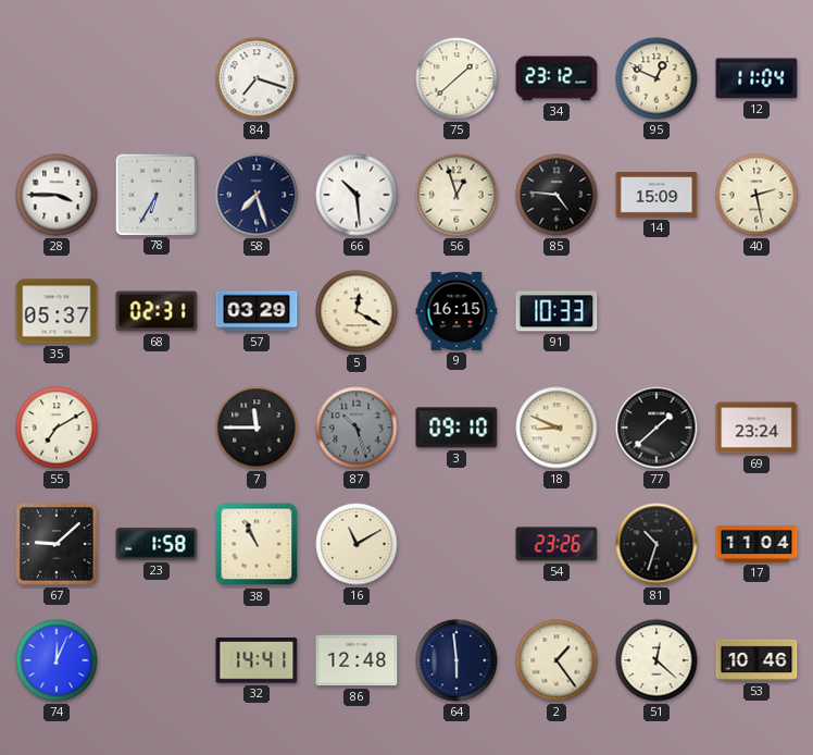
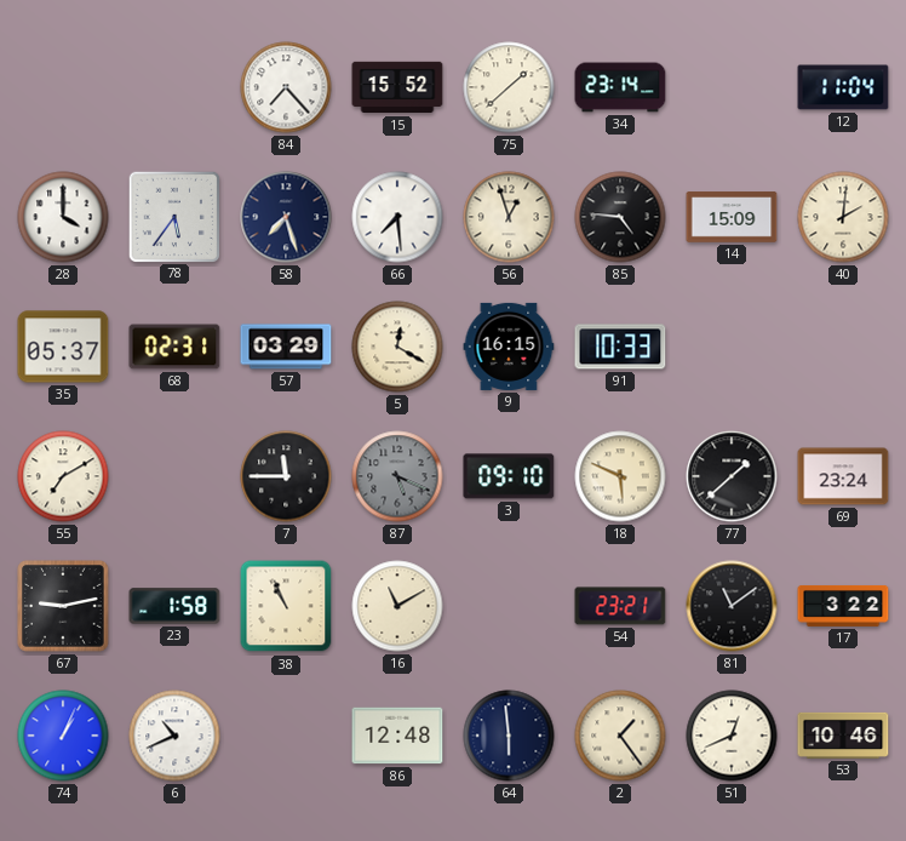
84: 7:18 -> 7:23
15: none -> 15:52
34: 23:12 -> 23:14
95: 12:49 -> none
28: 3:45 -> 4:00
78: 6:35 -> 5:36
66: 10:29 -> 7:29
40: 2:28 -> 2:01
87: 10:27 -> 5:19
18: 8:49 -> 5:49
67: 9:08 -> 9:13
54: 23:26 -> 23:21
81: 10:33 -> 11:09
17: 11:04 -> 3:22
74: 12:04 -> 1:04
6: none -> 10:41
32: 14:41 -> none
51: 12:22 -> 12:41
